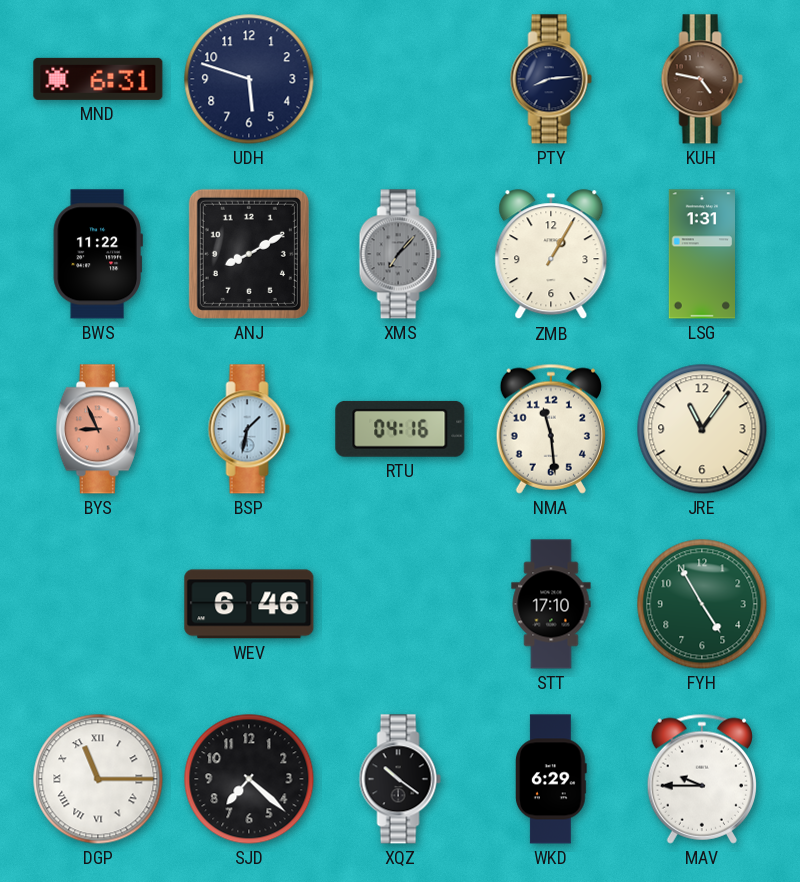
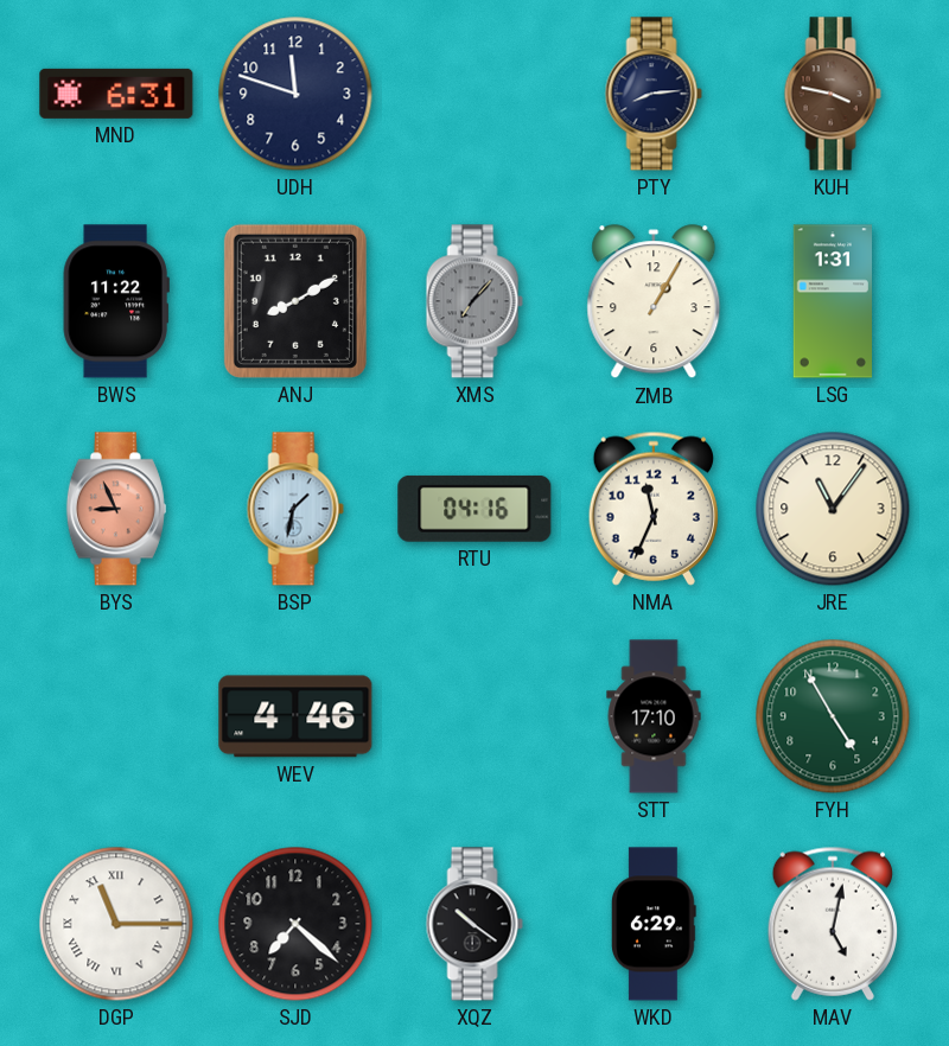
UDH: 5:48 -> 11:48
KUH: 4:47 -> 3:47
NMA: 11:29 -> 11:34
WEV: 6:46 -> 4:46
MAV: 9:45 -> 5:02
